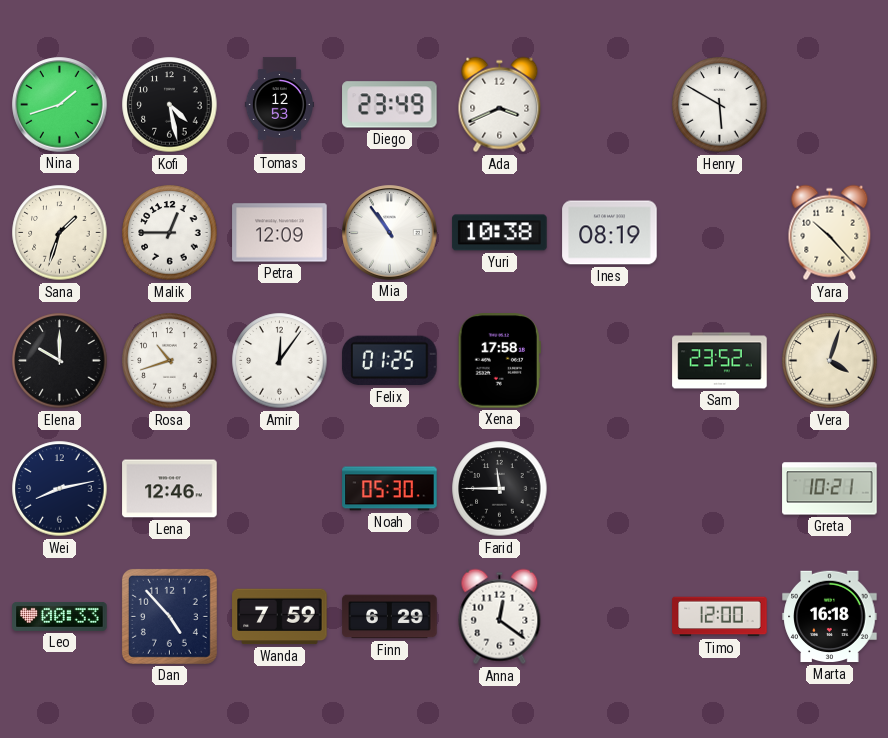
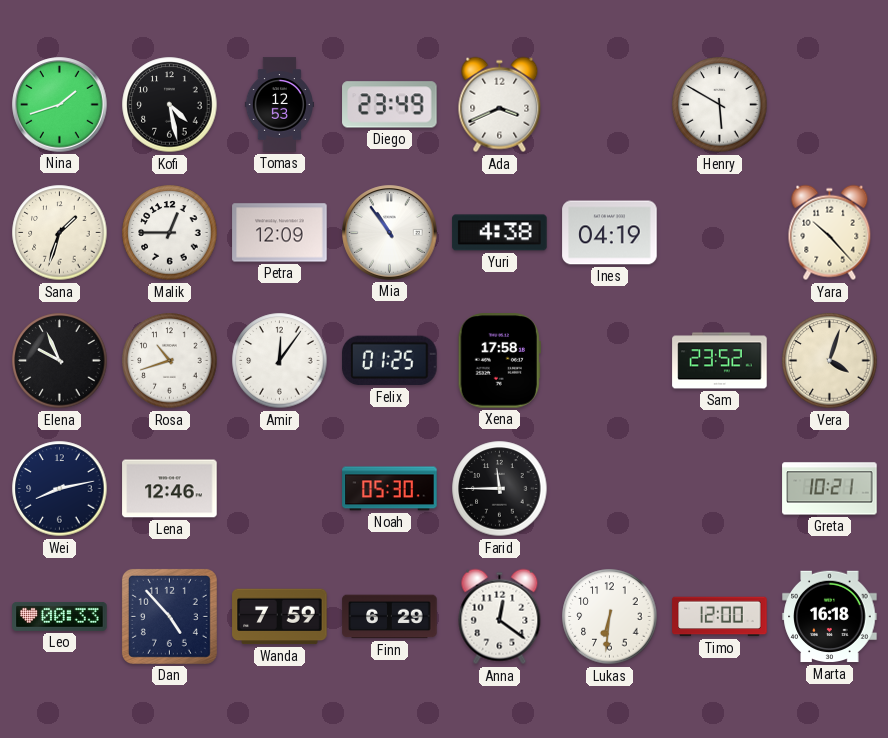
Yuri: 10:38 -> 4:38
Ines: 08:19 -> 04:19
Elena: 10:00 -> 9:56
Lukas: none -> 6:31
